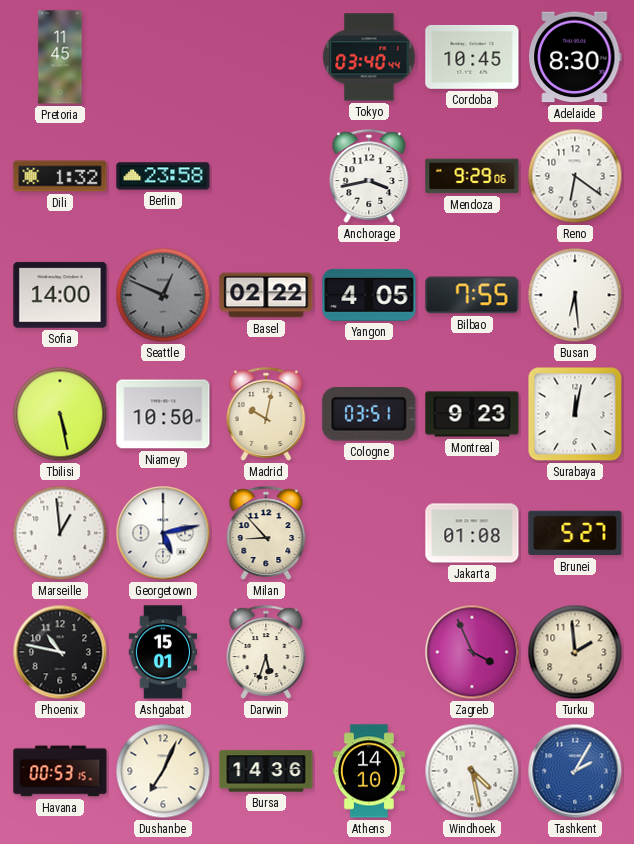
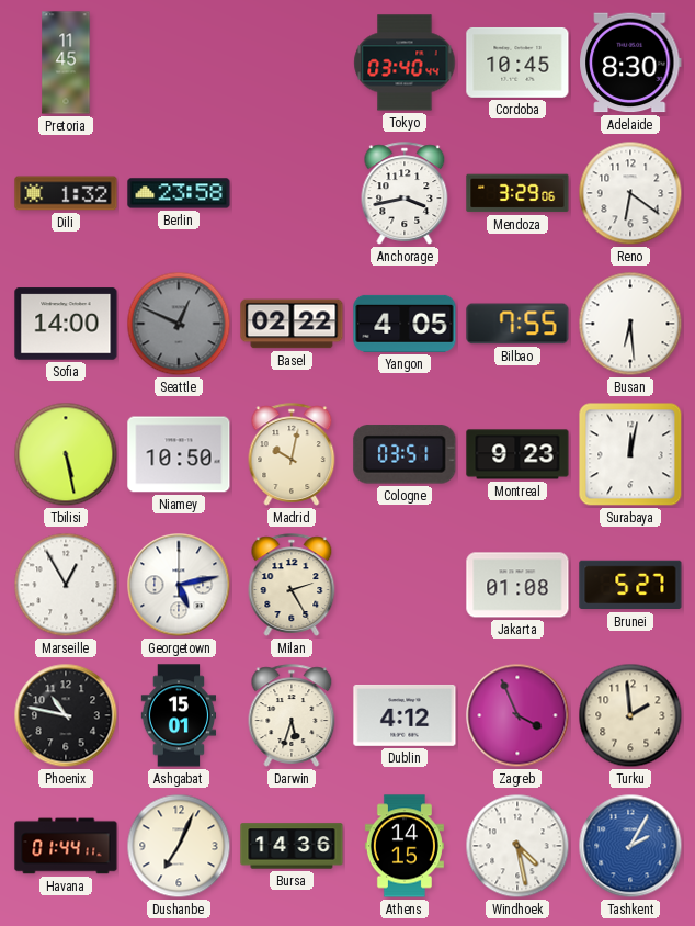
Mendoza: 9:29 -> 3:29
Marseille: 12:59 -> 12:55
Milan: 8:53 -> 2:25
Dublin: none -> 4:12
Havana: 00:53 -> 01:44
Athens: 14:10 -> 14:15
